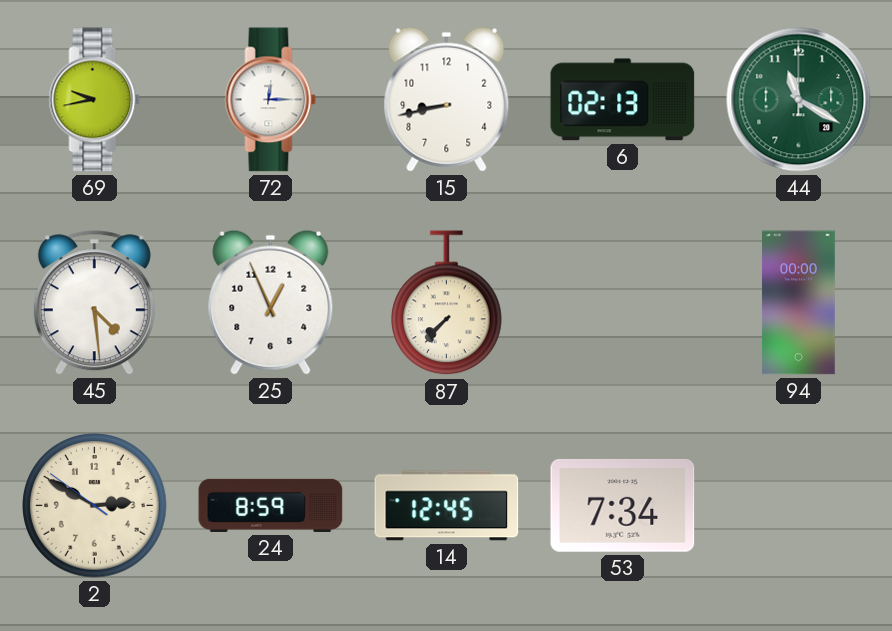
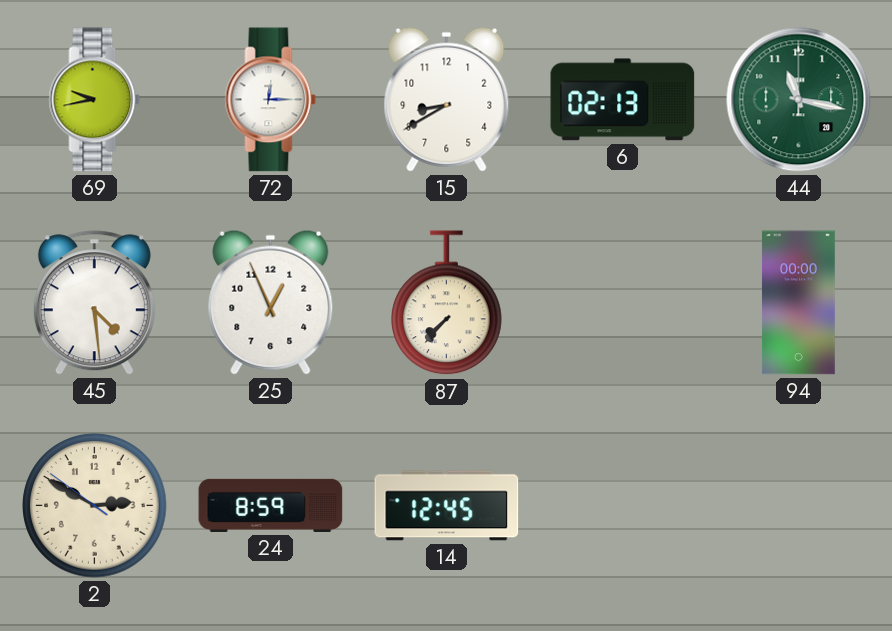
15: 8:43 -> 8:40
44: 11:20 -> 11:17
53: 7:34 -> none
